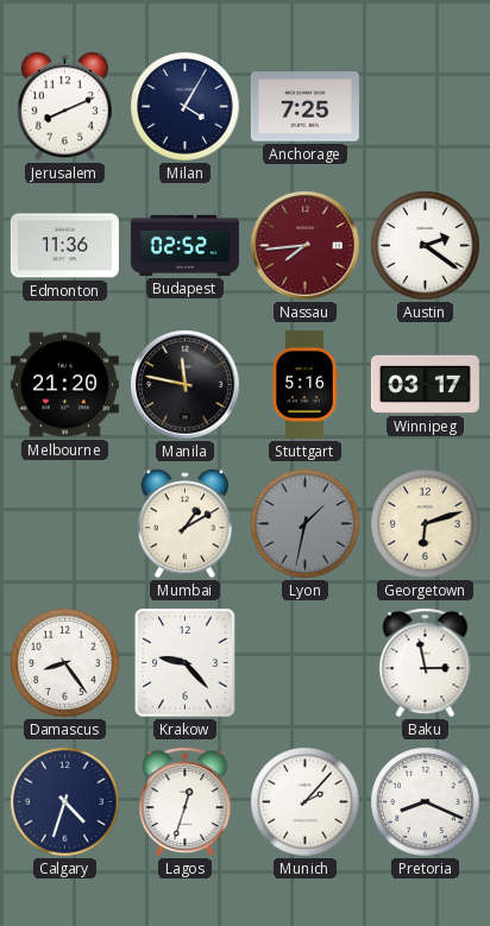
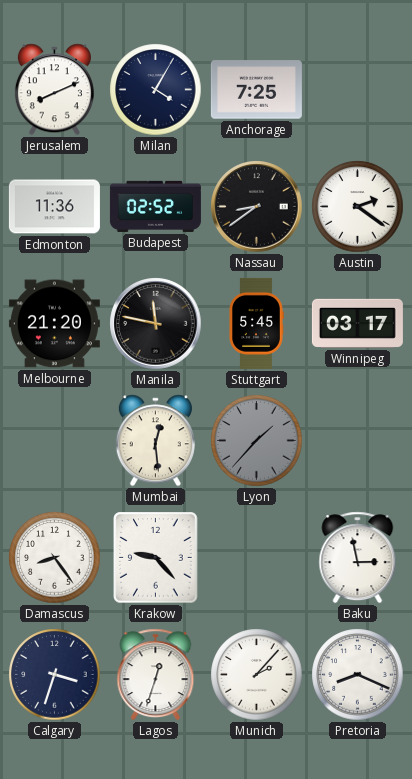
Nassau: 7:44 -> 8:39
Nassau dial: burgundy -> black
Stuttgart: 5:16 -> 5:45
Mumbai: 1:10 -> 12:29
Lyon: 1:32 -> 1:37
Georgetown: 6:12 -> none
Calgary: 4:33 -> 3:33
